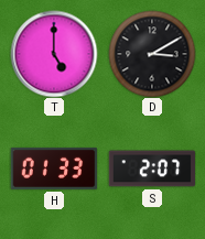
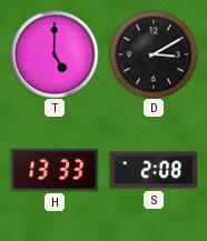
H: 01:33 -> 13:33
S: 2:07 -> 2:08
